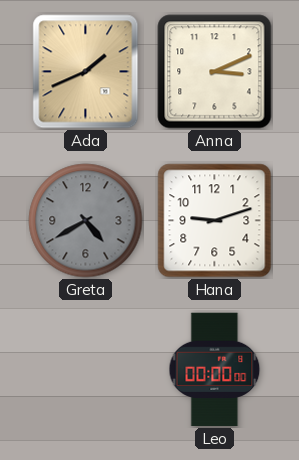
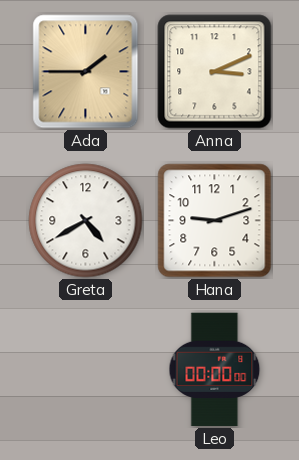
Ada: 1:41 -> 1:45
Greta dial: grey -> white
